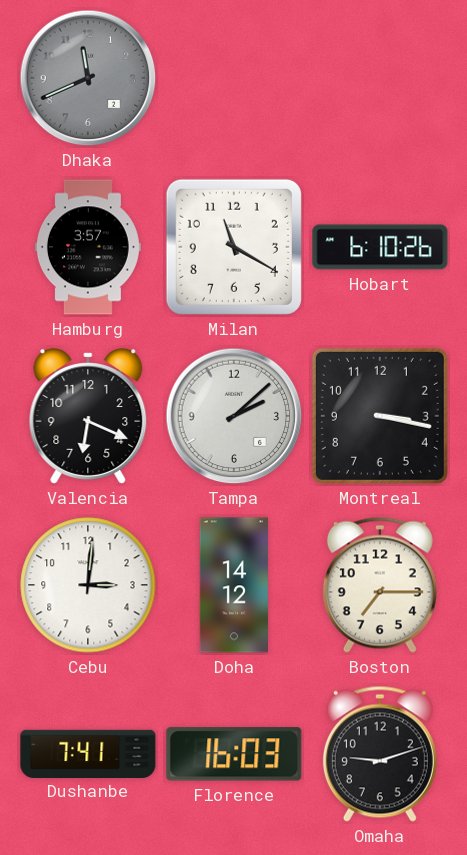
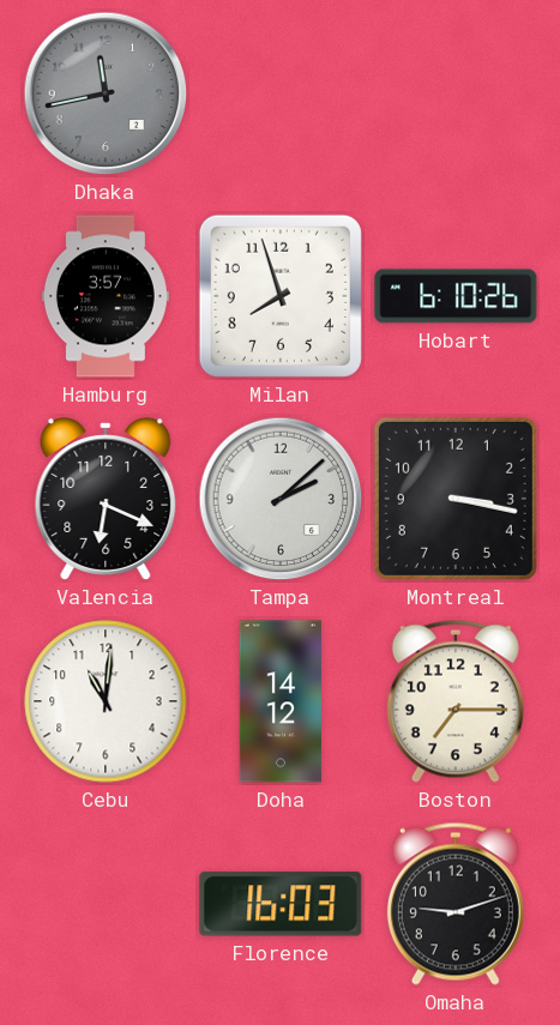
Dhaka: 11:41 -> 11:43
Milan: 11:20 -> 7:57
Cebu: 3:01 -> 11:01
Dushanbe: 7:41 -> none
